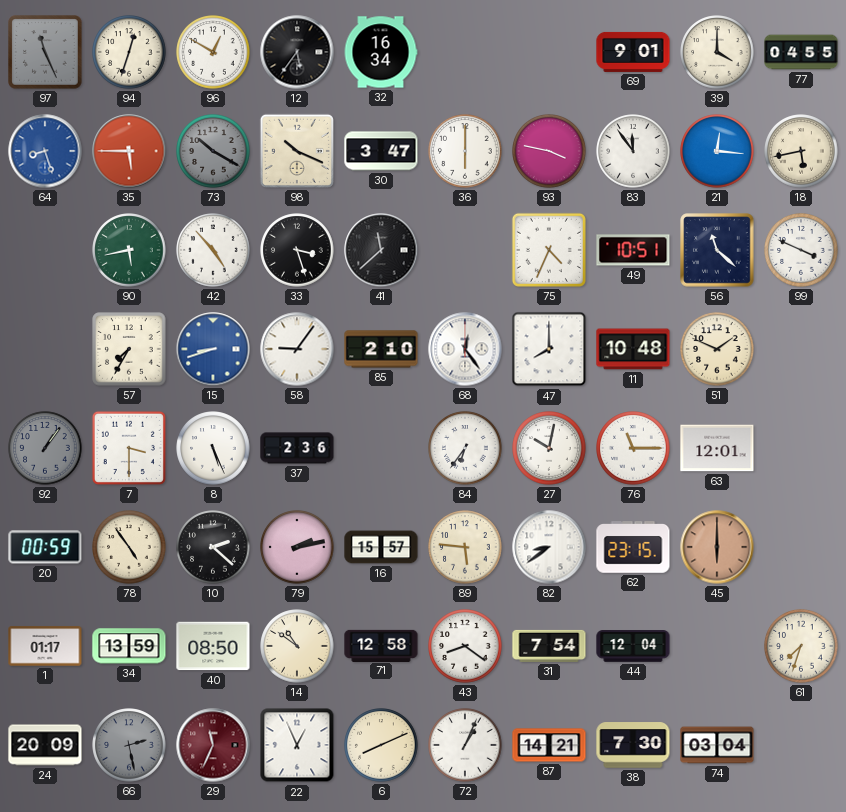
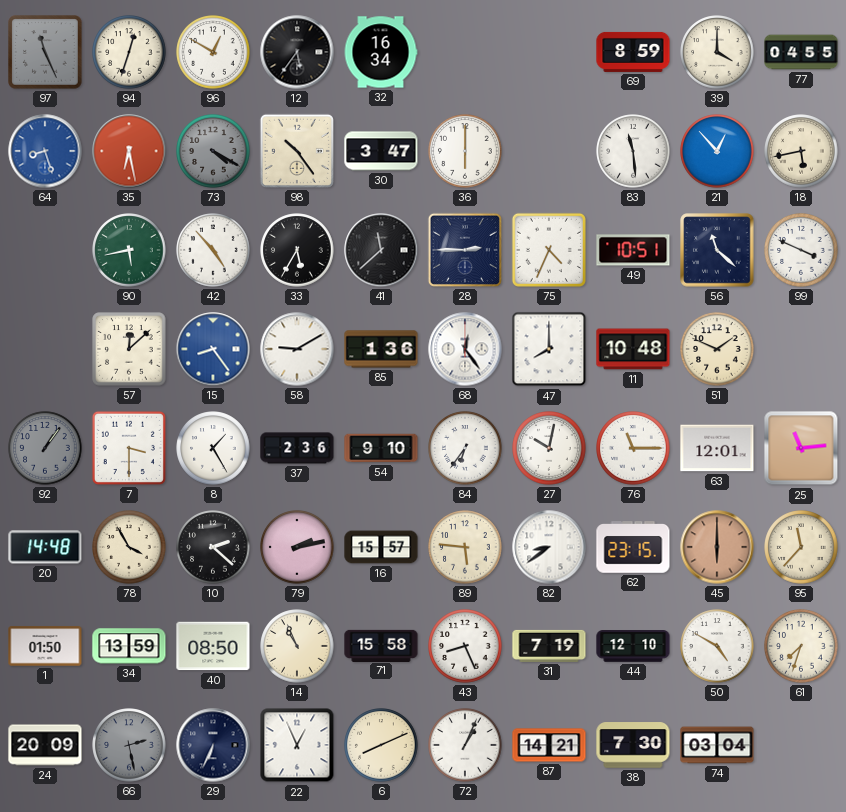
69: 9:01 -> 8:59
35: 5:45 -> 6:28
73: 10:20 -> 4:20
98: 10:19 -> 10:24
93: 3:47 -> none
83: 11:54 -> 11:29
21: 12:16 -> 12:53
33: 3:27 -> 5:35
28: none -> 2:45
57: 7:35 -> 12:08
15: 8:42 -> 8:24
58: 9:06 -> 9:10
85: 2:10 -> 1:36
8: 5:26 -> 1:25
54: none -> 9:10
25: none -> 11:14
20: 00:59 -> 14:48
78: 4:54 -> 3:55
95: none -> 11:37
1: 01:17 -> 01:50
14: 10:51 -> 10:56
71: 12:58 -> 15:58
43: 8:21 -> 8:26
31: 7:54 -> 7:19
44: 12:04 -> 12:10
50: none -> 4:50
29: 11:34 -> 6:34
29 dial: burgundy -> navy
